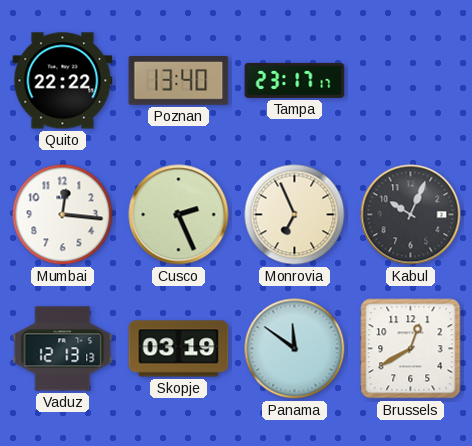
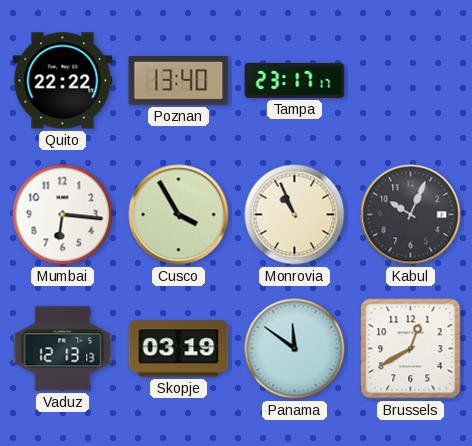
Mumbai: 12:16 -> 6:16
Cusco: 2:26 -> 3:55
Monrovia: 6:56 -> 10:56
